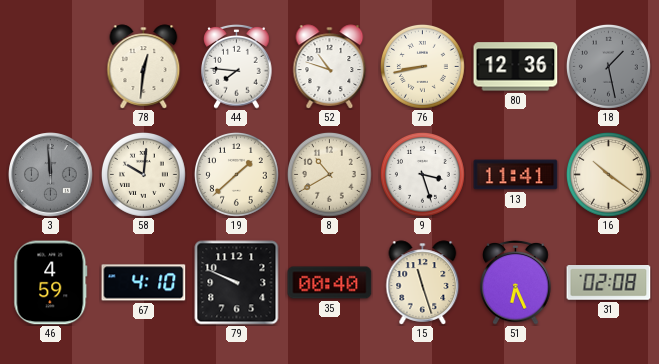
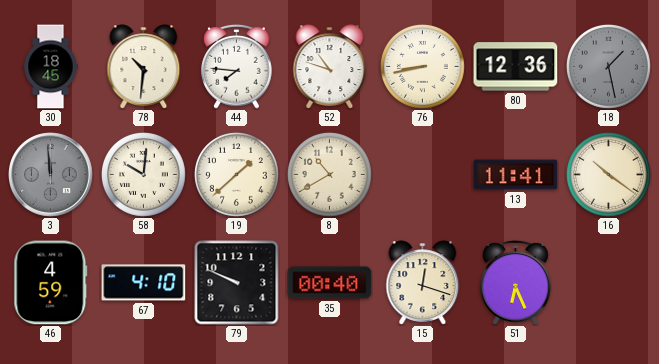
30: none -> 18:45
78: 12:31 -> 10:31
9: 3:27 -> none
15: 11:27 -> 12:18
31: 02:08 -> none
